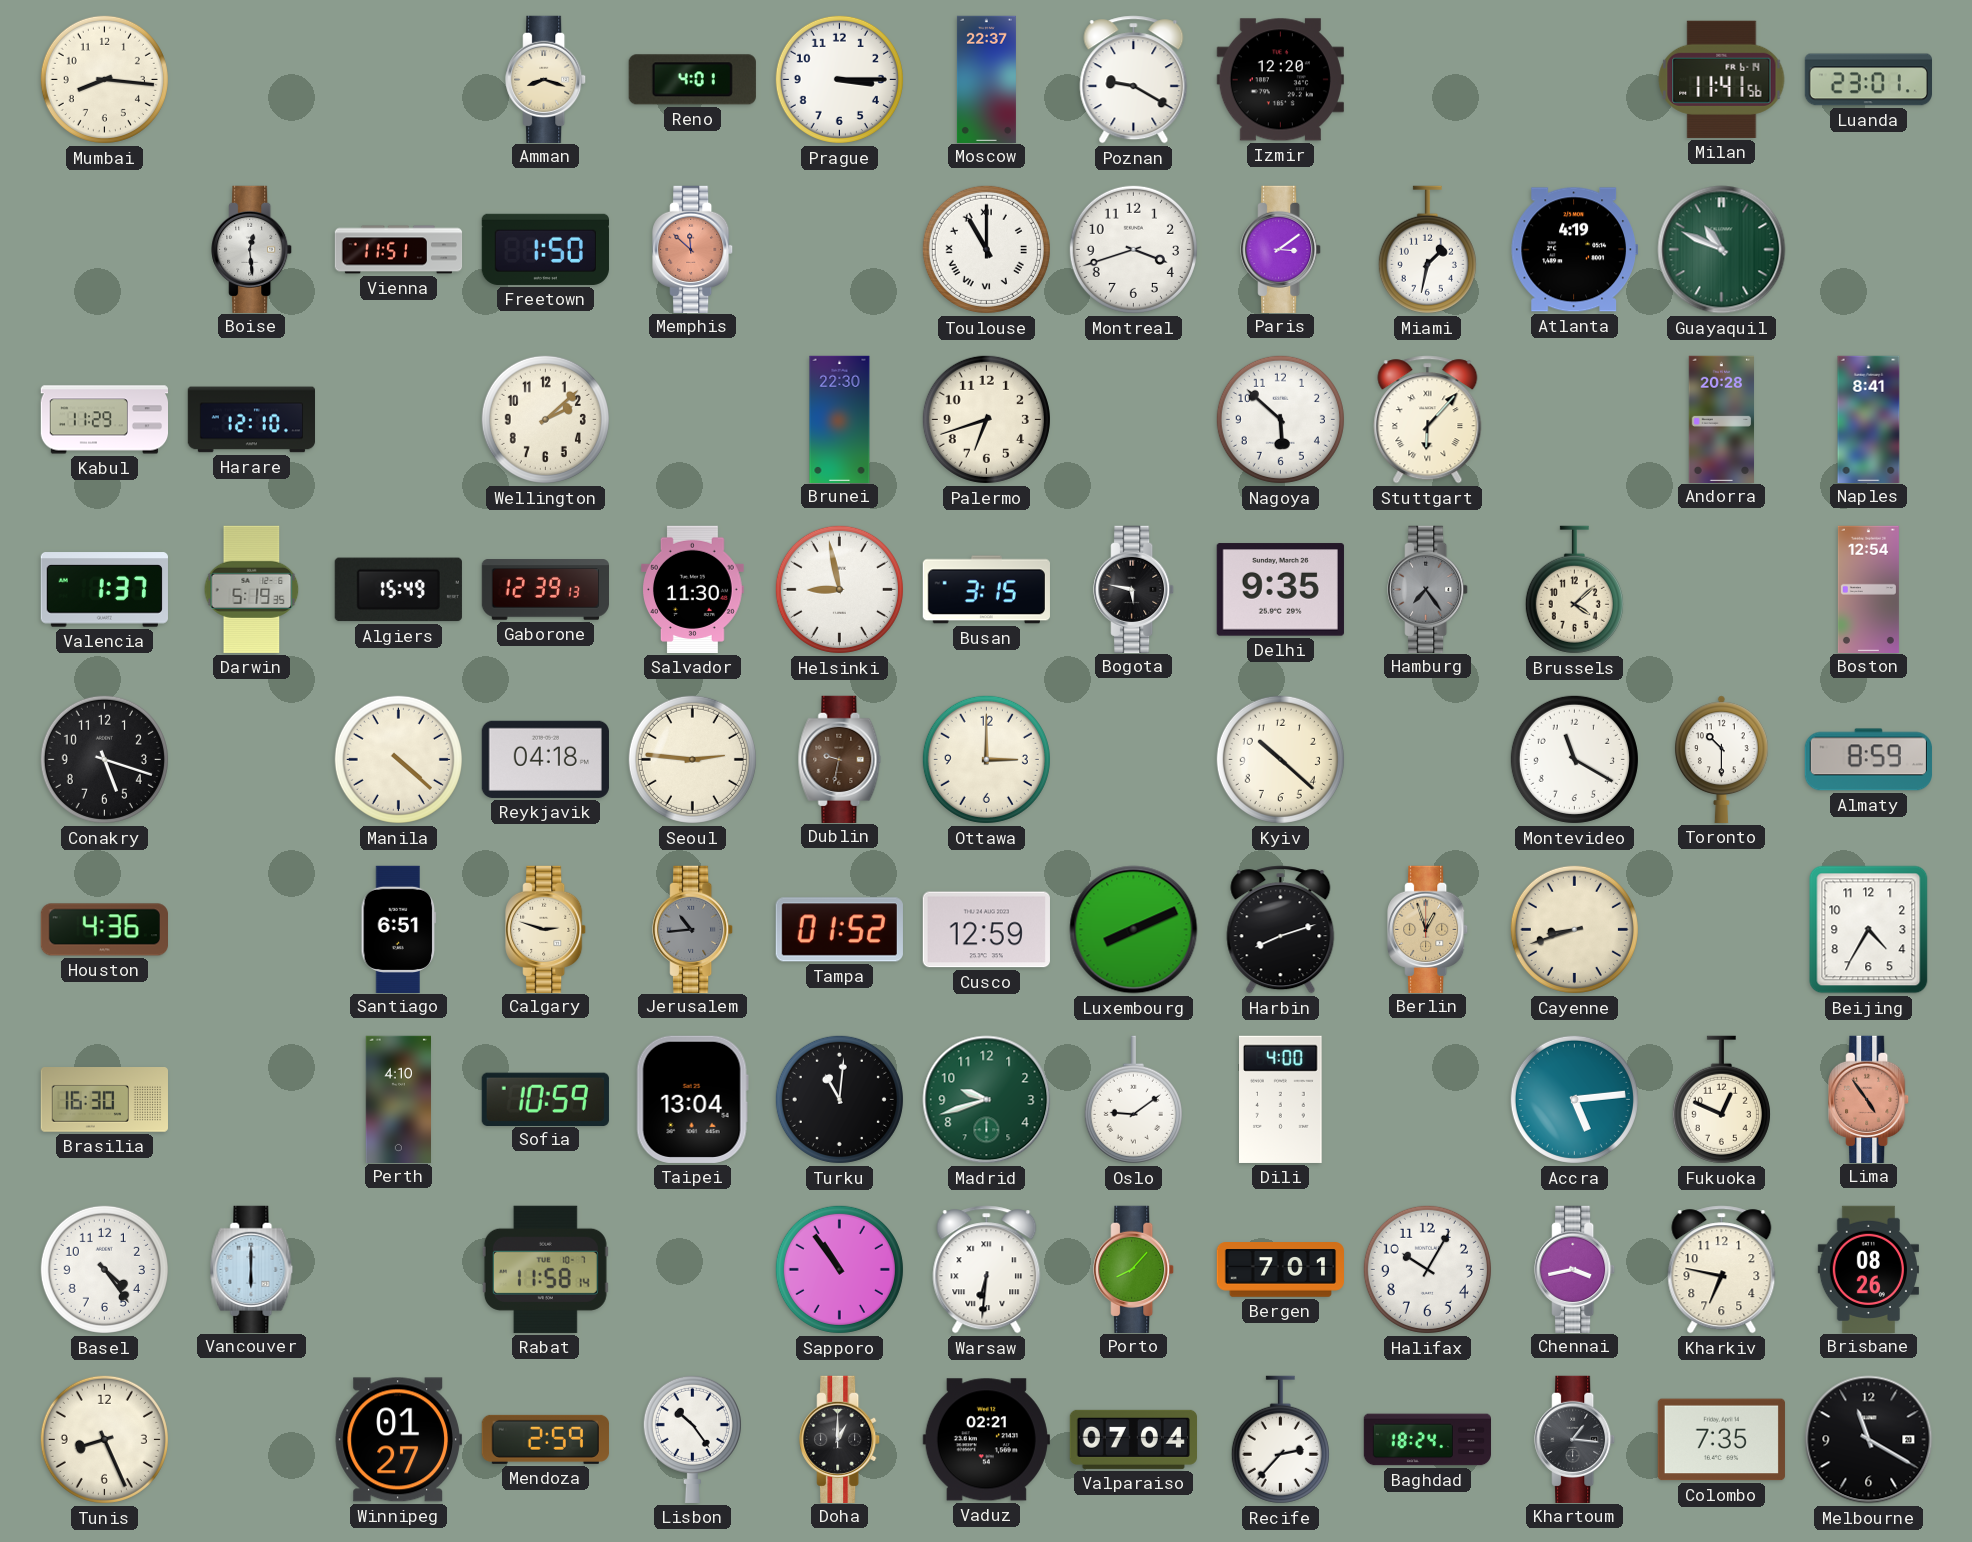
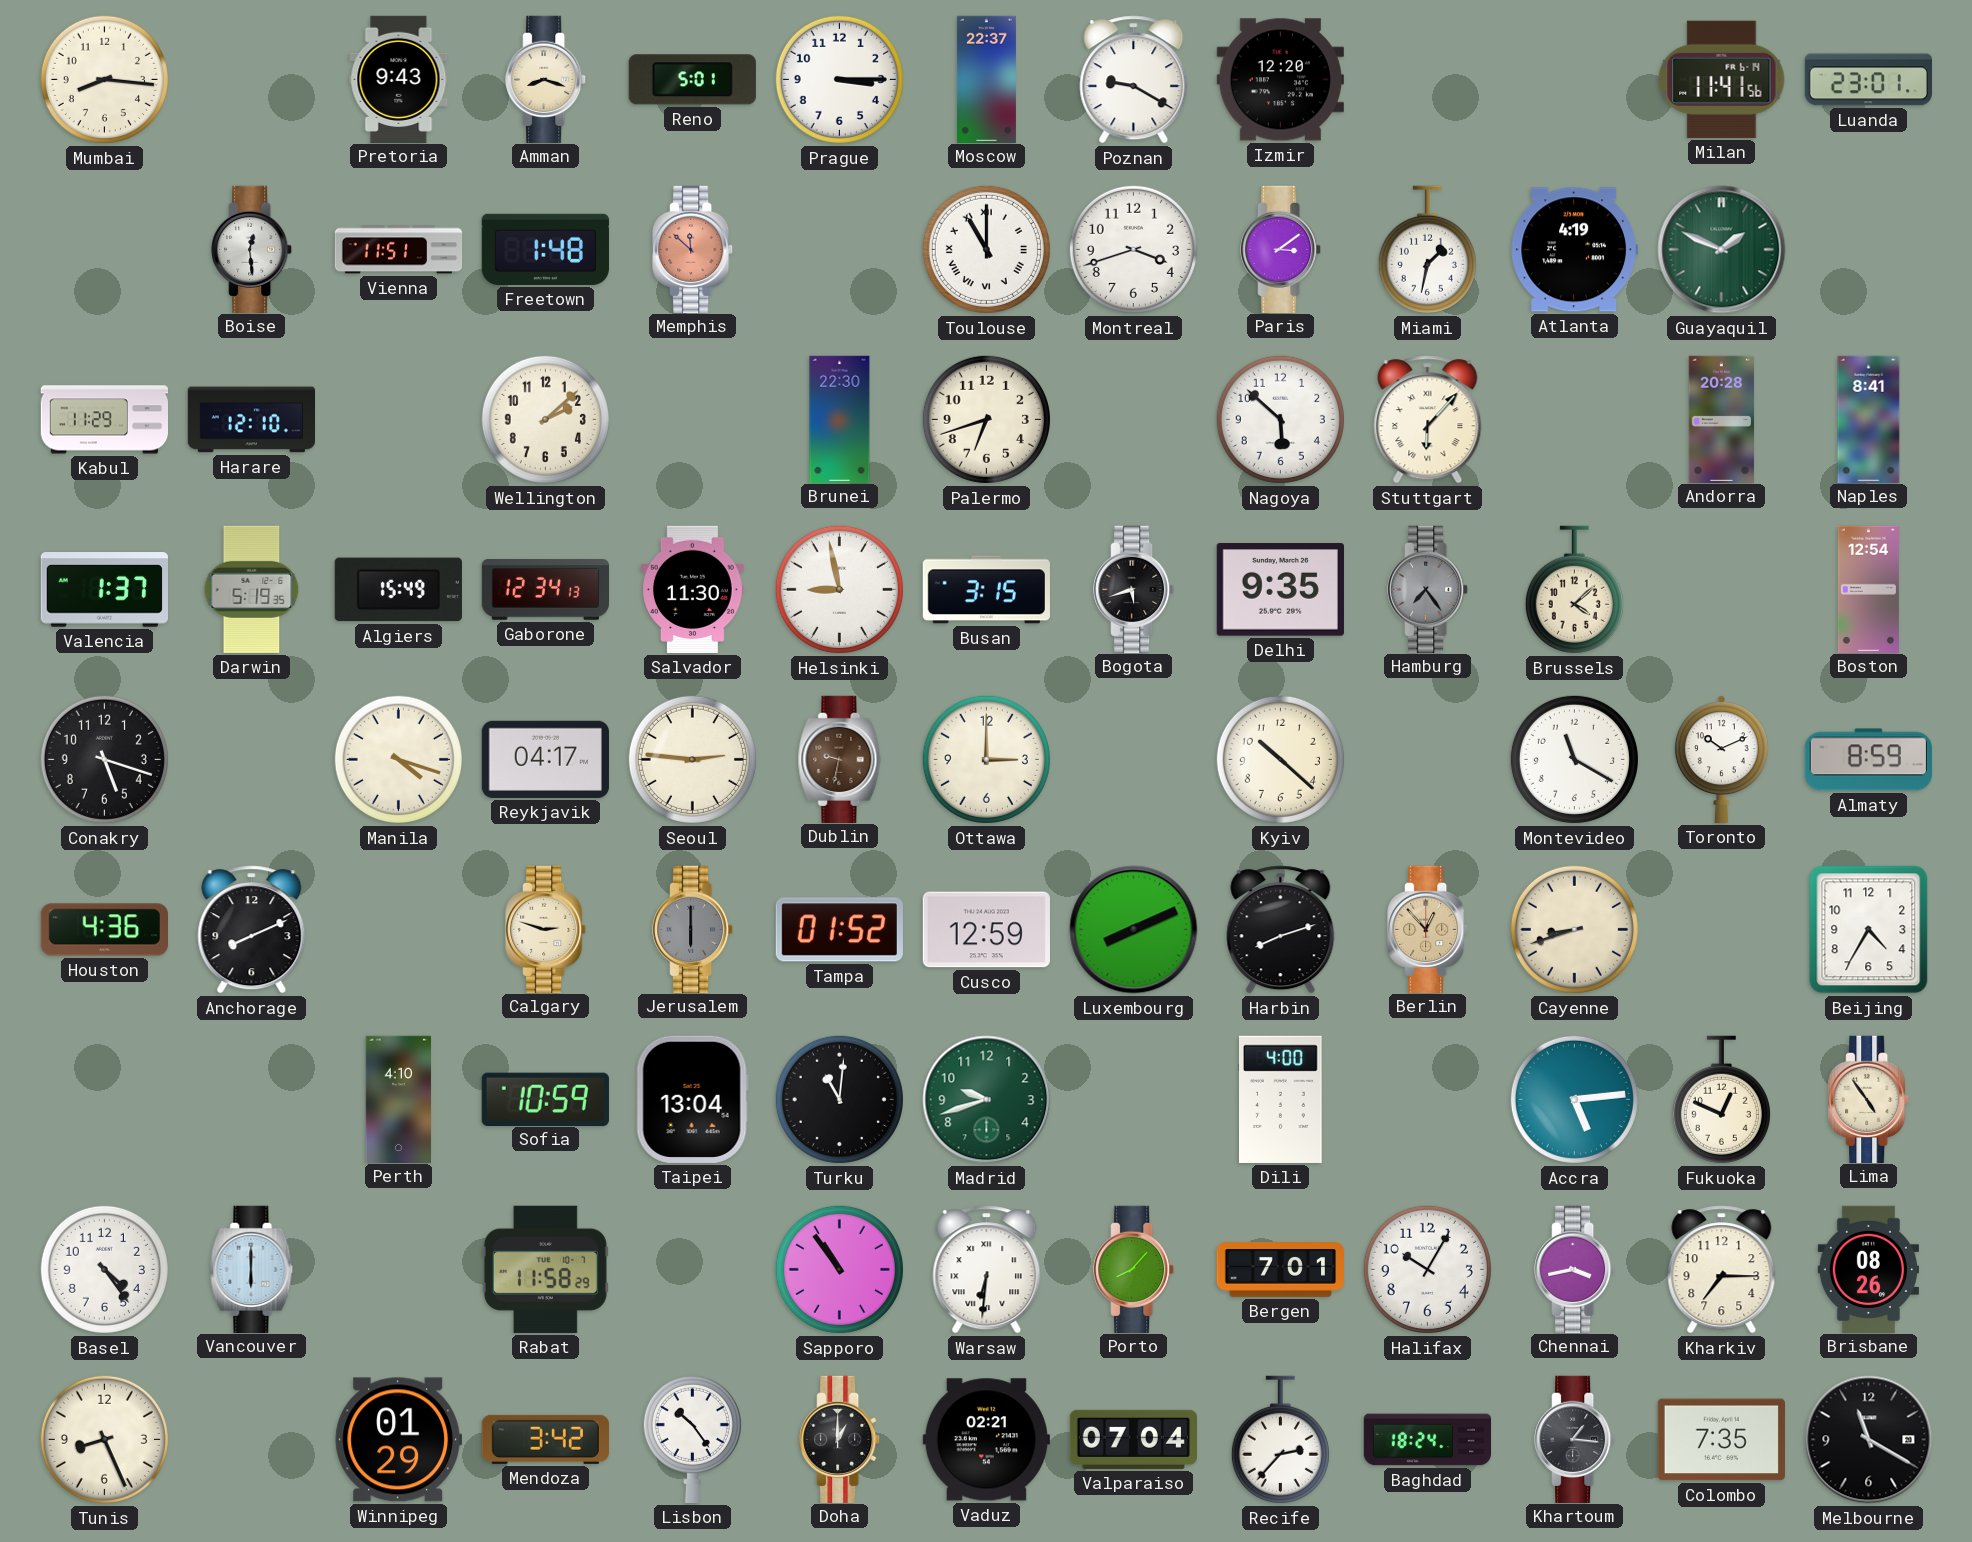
Pretoria: none -> 9:43
Reno: 4:01 -> 5:01
Freetown: 1:50 -> 1:48
Guayaquil: 10:49 -> 1:49
Gaborone: 12:39 -> 12:34
Bogota: 5:47 -> 5:42
Manila: 4:22 -> 4:18
Reykjavik: 04:18 -> 04:17
Toronto: 10:30 -> 10:11
Anchorage: none -> 8:11
Santiago: 6:51 -> none
Jerusalem: 10:44 -> 6:00
Berlin: 12:57 -> 12:53
Brasilia: 16:30 -> none
Oslo: 9:09 -> none
Lima dial: salmon -> cream
Rabat: 11:58:14 -> 11:58:29
Kharkiv: 6:47 -> 7:15
Winnipeg: 01:27 -> 01:29
Mendoza: 2:59 -> 3:42
